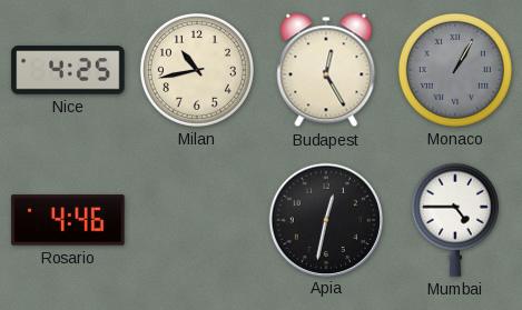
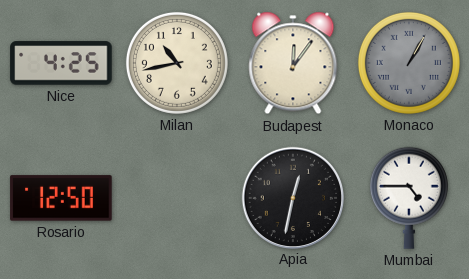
Budapest: 12:25 -> 12:06
Rosario: 4:46 -> 12:50
